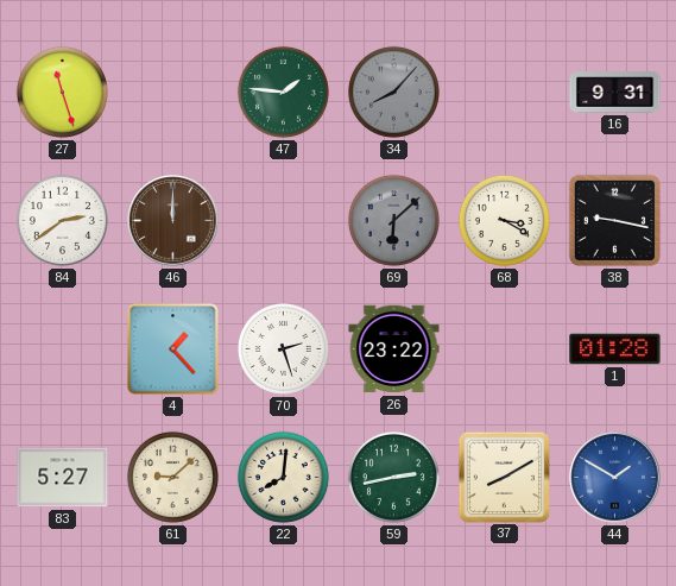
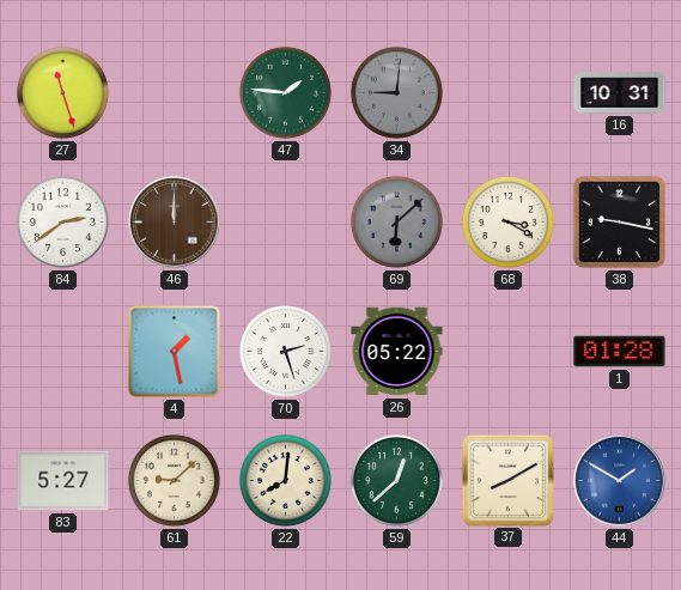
34: 8:07 -> 9:01
16: 9:31 -> 10:31
4: 1:23 -> 1:28
26: 23:22 -> 05:22
59: 2:43 -> 12:38
